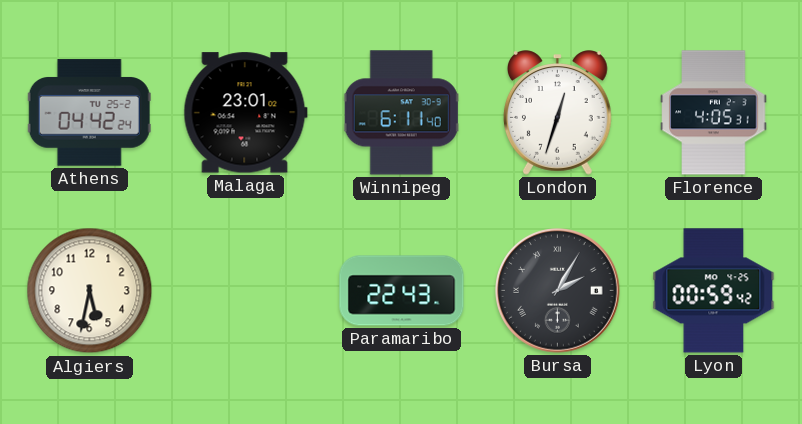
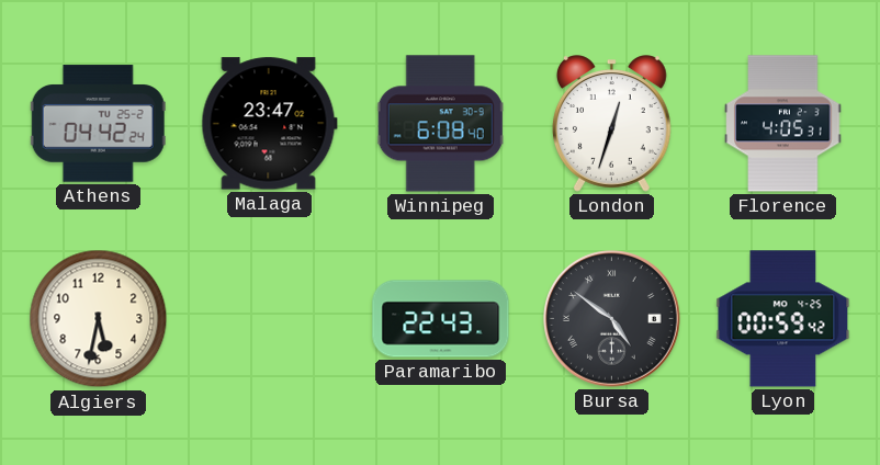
Malaga: 23:01 -> 23:47
Winnipeg: 6:11 -> 6:08
Bursa: 2:05 -> 4:51
